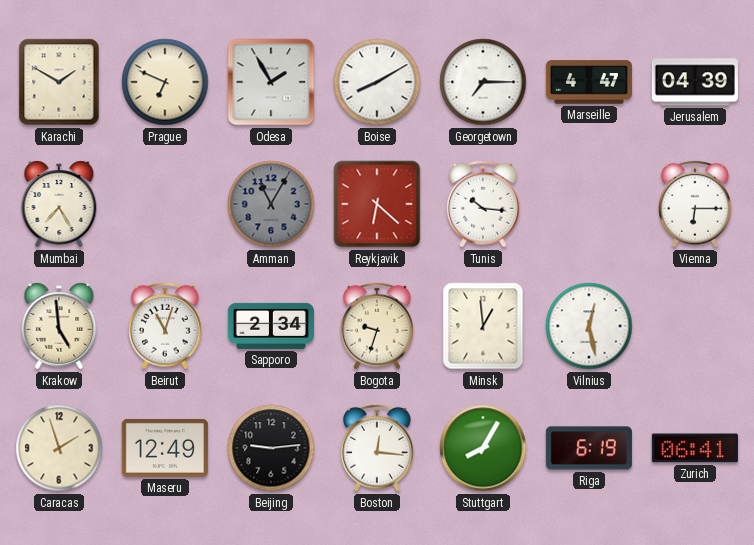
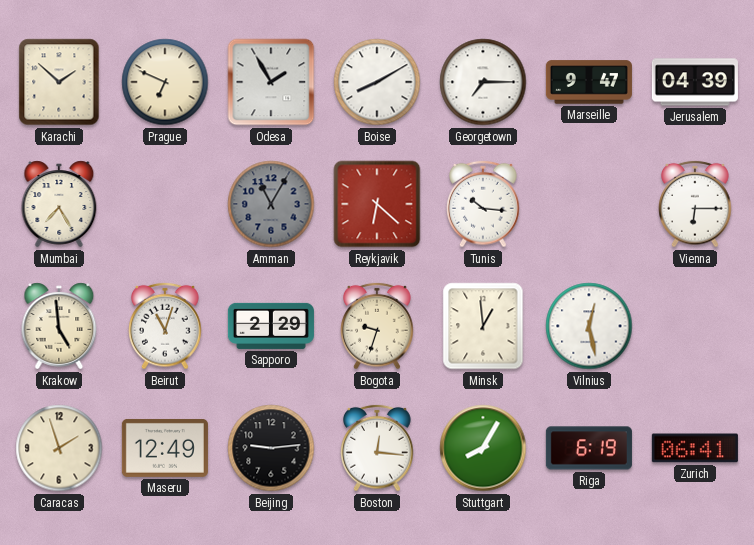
Karachi: 1:50 -> 1:52
Marseille: 4:47 -> 9:47
Sapporo: 2:34 -> 2:29
